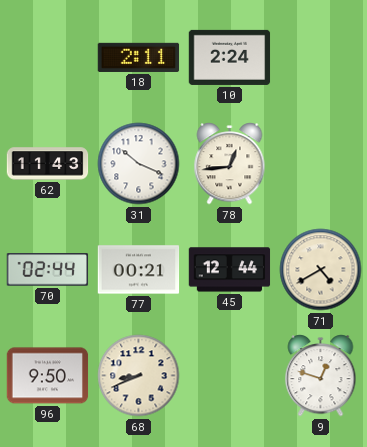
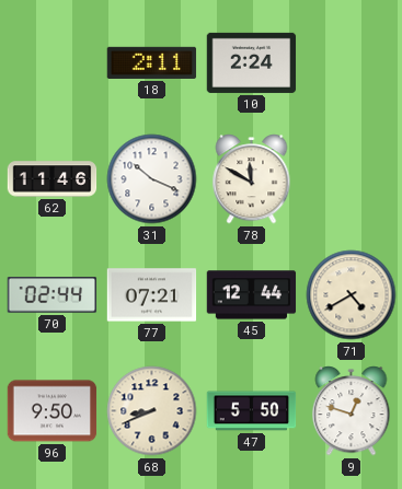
62: 11:43 -> 11:46
78: 12:44 -> 11:50
77: 00:21 -> 07:21
47: none -> 5:50
